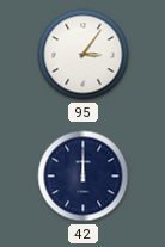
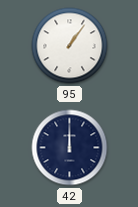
95: 3:06 -> 1:06
